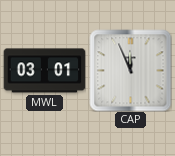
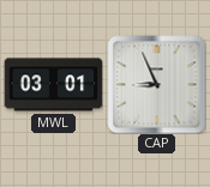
CAP: 11:56 -> 8:56
